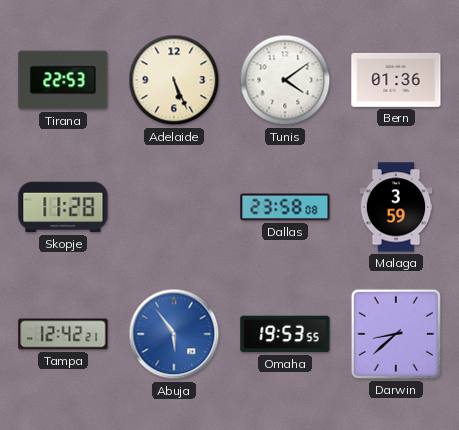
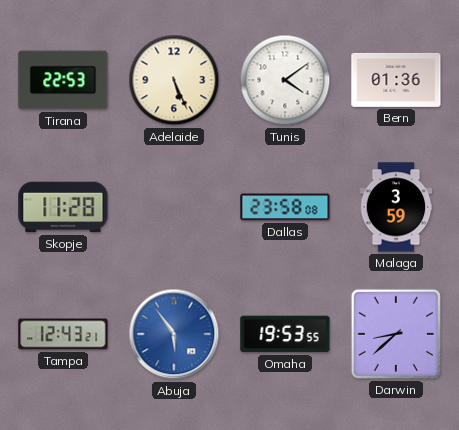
Tampa: 12:42 -> 12:43
